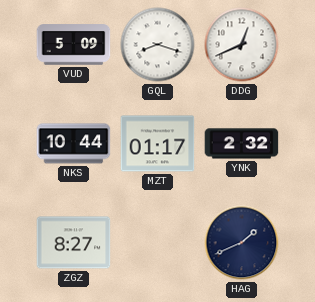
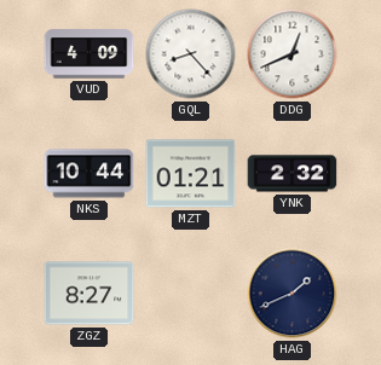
VUD: 5:09 -> 4:09
GQL: 8:18 -> 8:23
MZT: 01:17 -> 01:21
